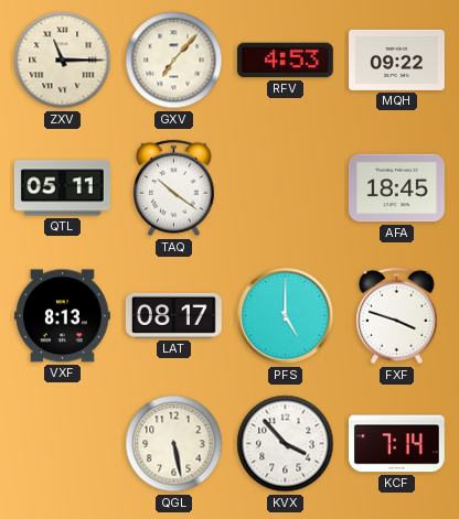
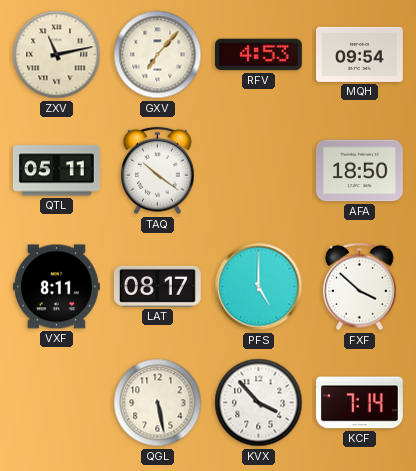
ZXV: 11:15 -> 11:13
MQH: 09:22 -> 09:54
AFA: 18:45 -> 18:50
VXF: 8:13 -> 8:11
FXF: 3:48 -> 3:52
